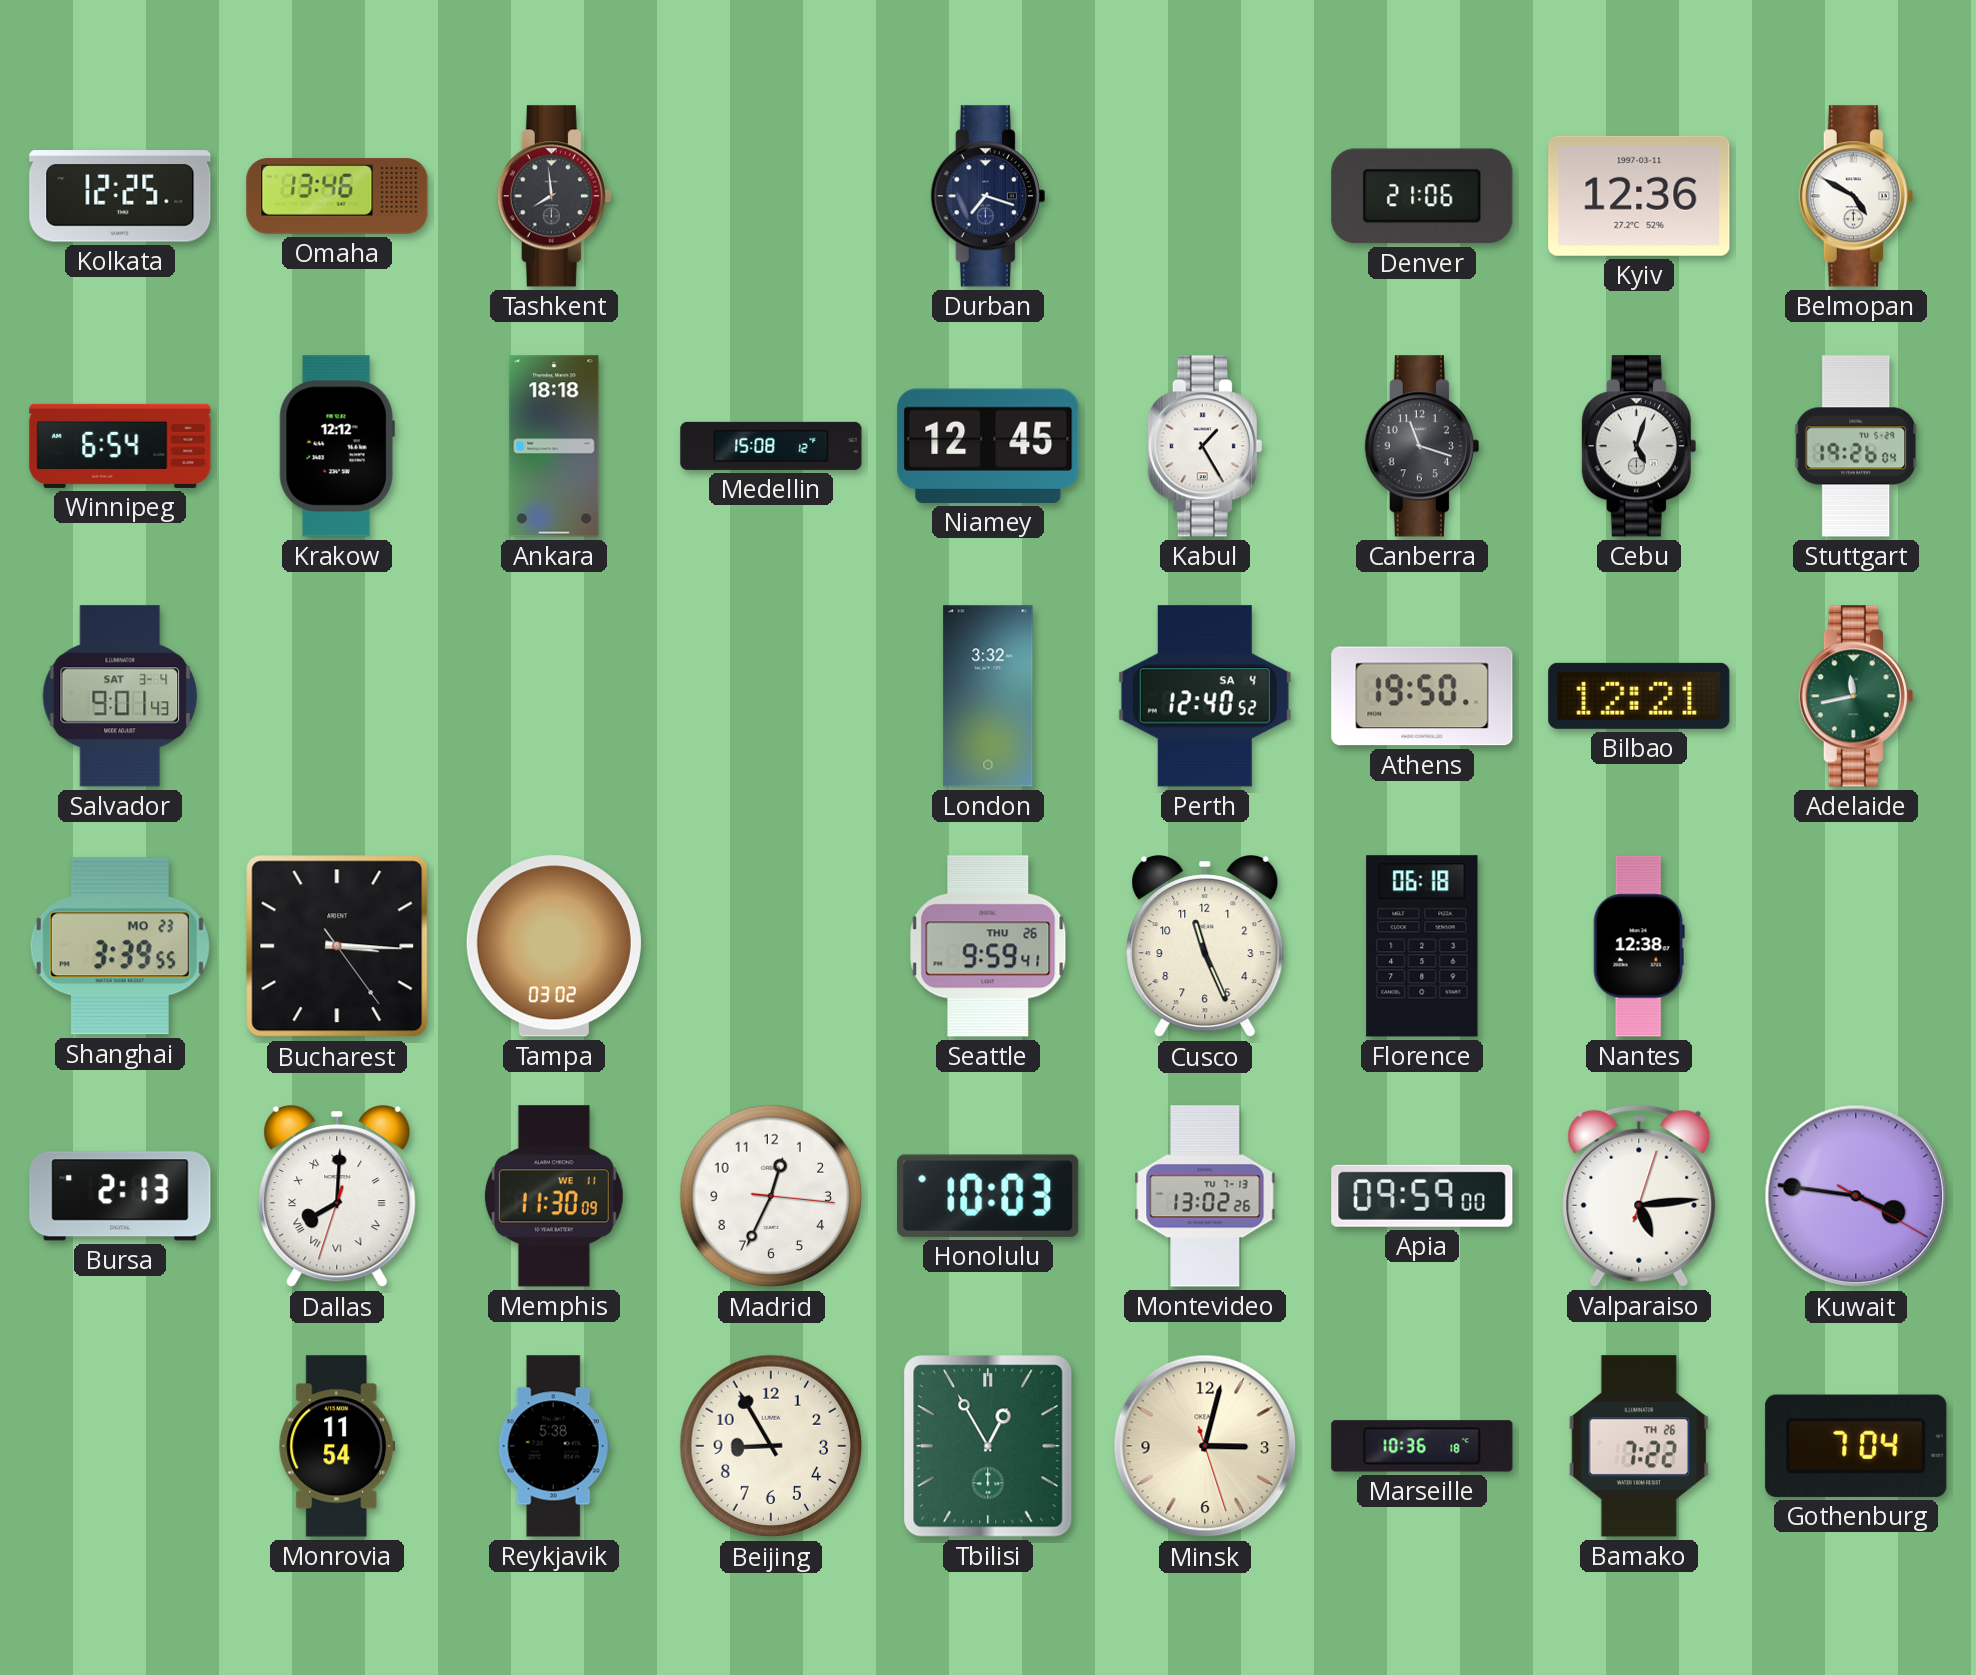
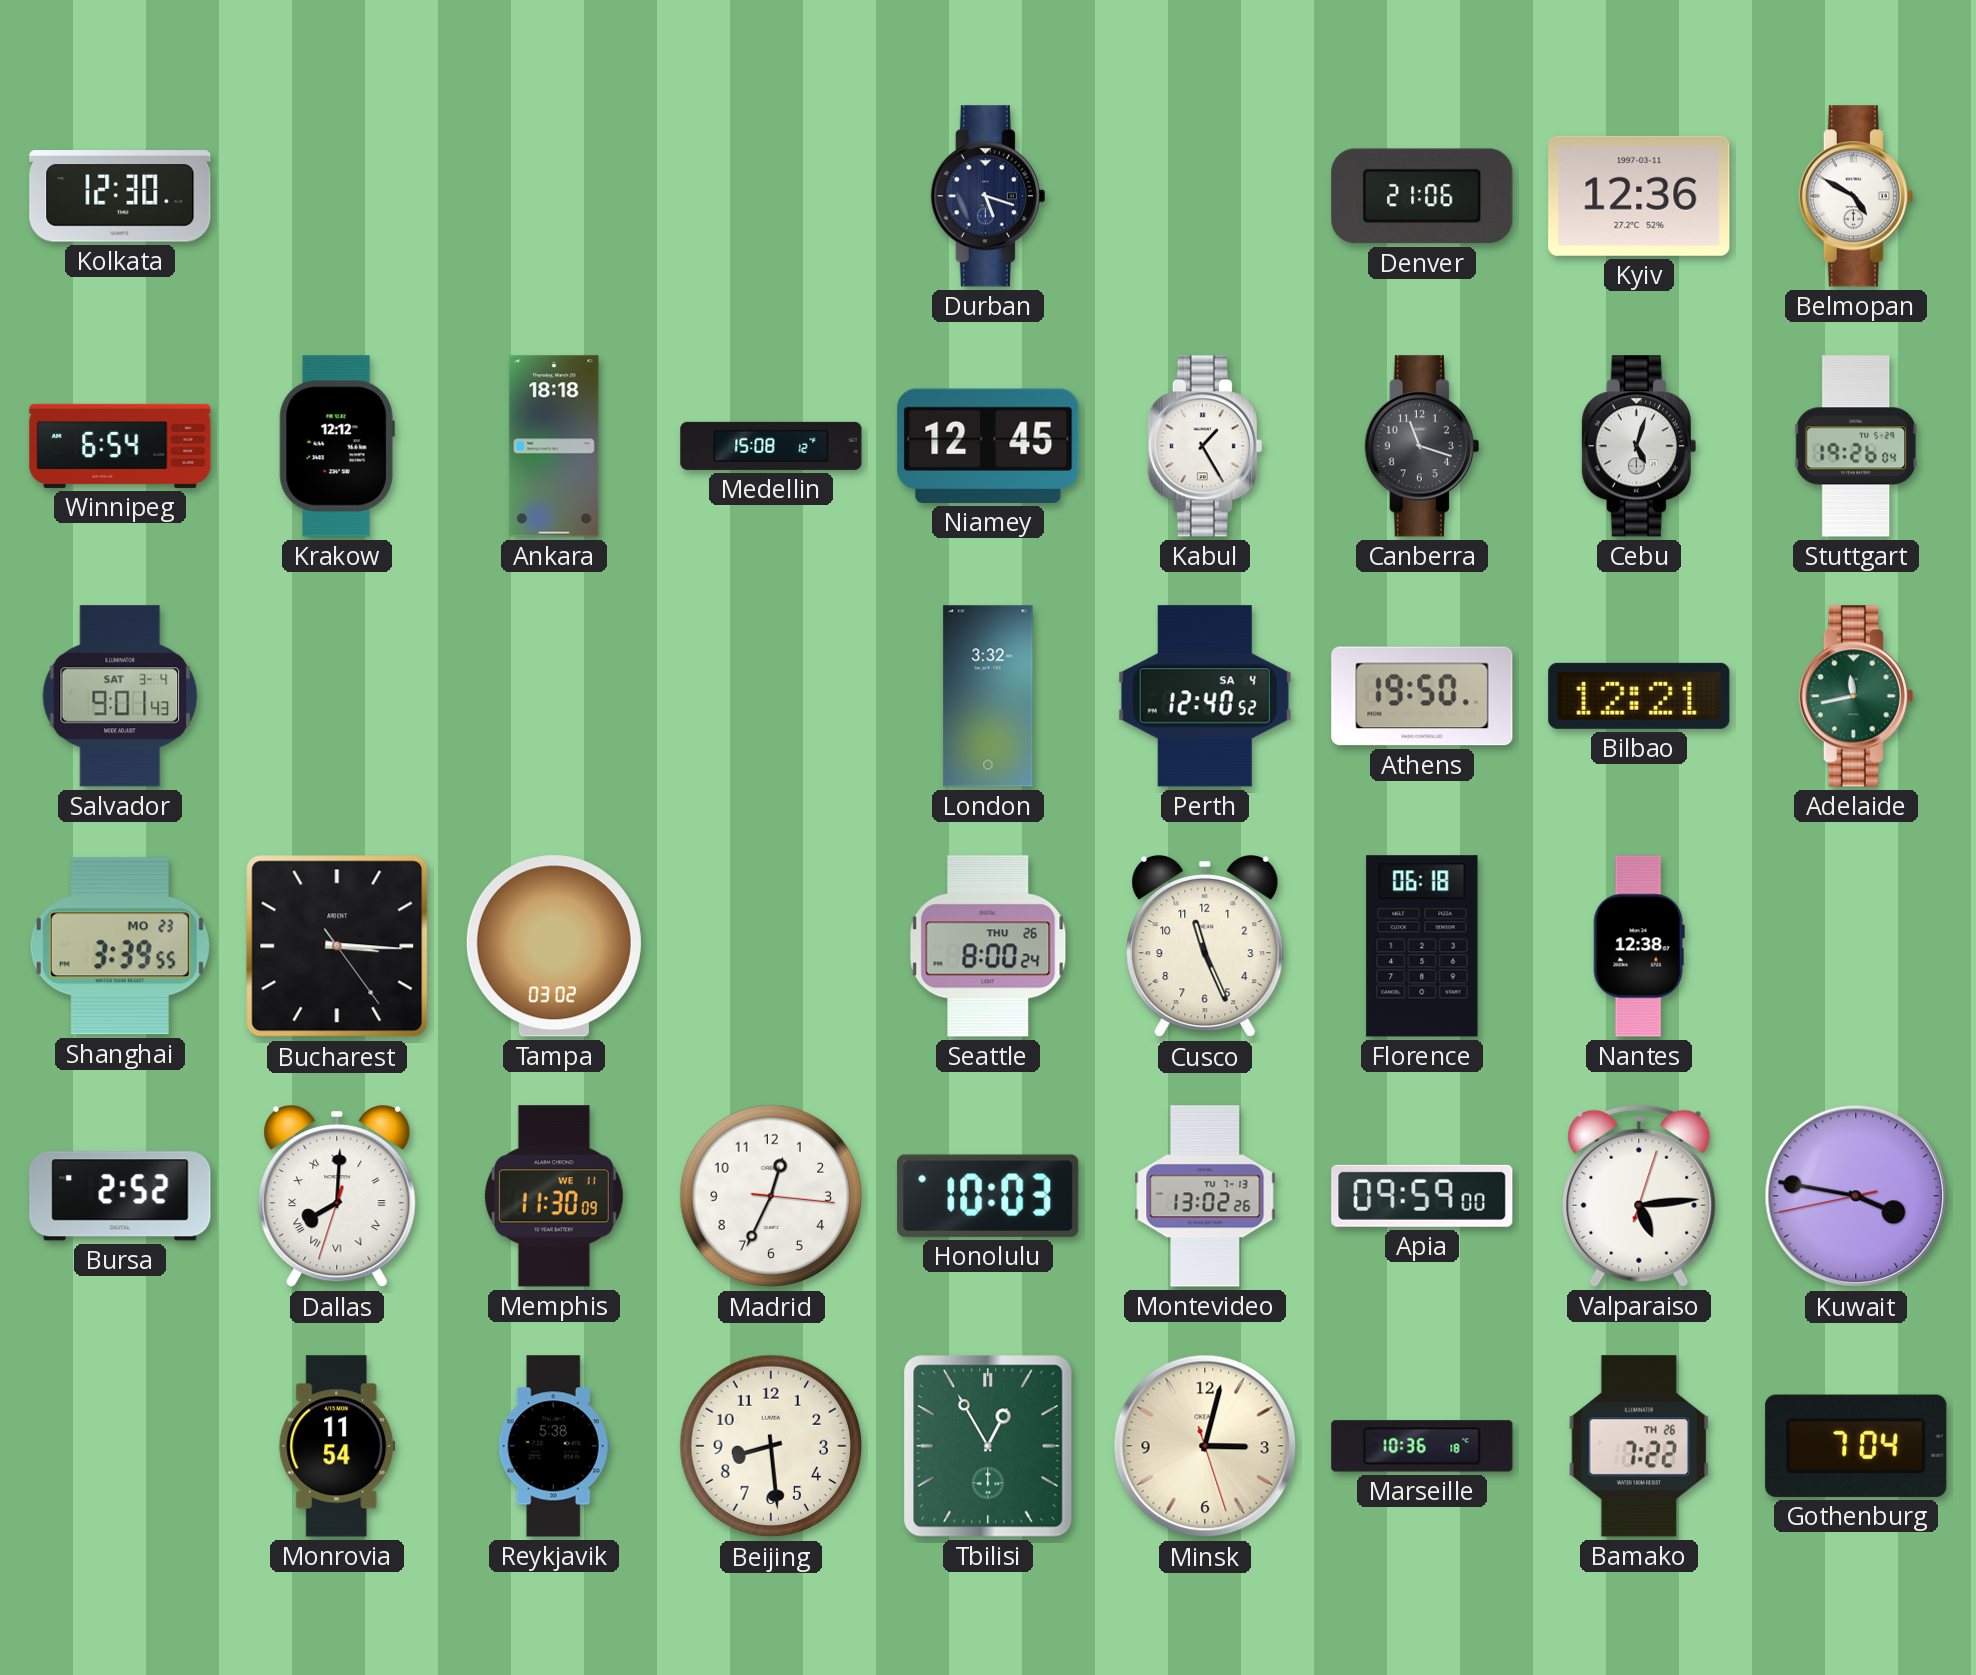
Kolkata: 12:25 -> 12:30
Omaha: 13:46 -> none
Tashkent: 7:59 -> none
Durban: 7:18 -> 5:18
Seattle: 9:59 -> 8:00
Bursa: 2:13 -> 2:52
Kuwait: 3:46:20 -> 3:46:43
Beijing: 8:55 -> 8:29
